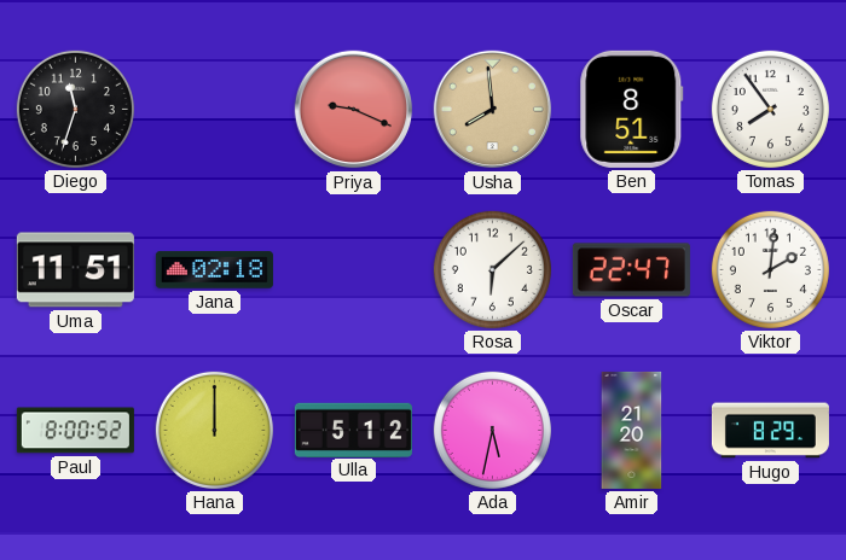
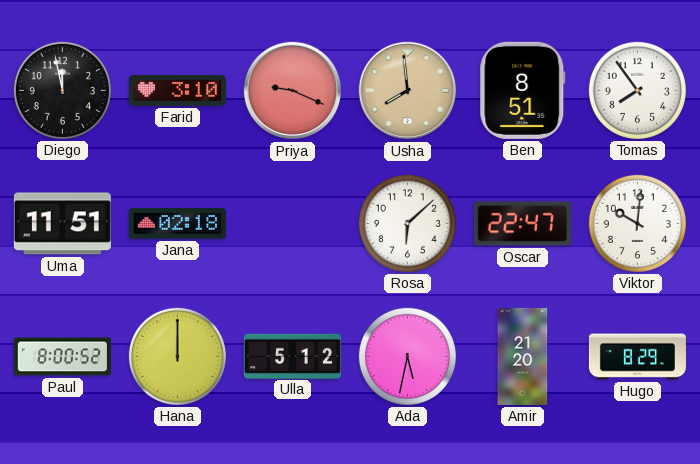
Diego: 11:33 -> 11:58
Farid: none -> 3:10
Viktor: 2:01 -> 10:01
